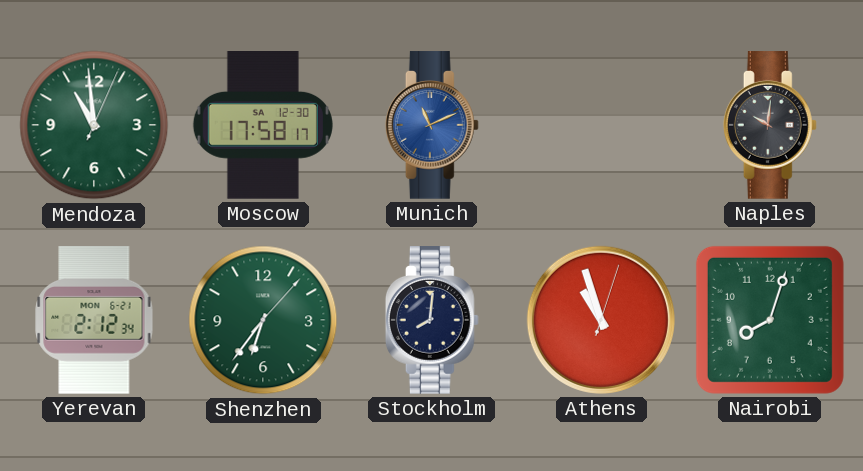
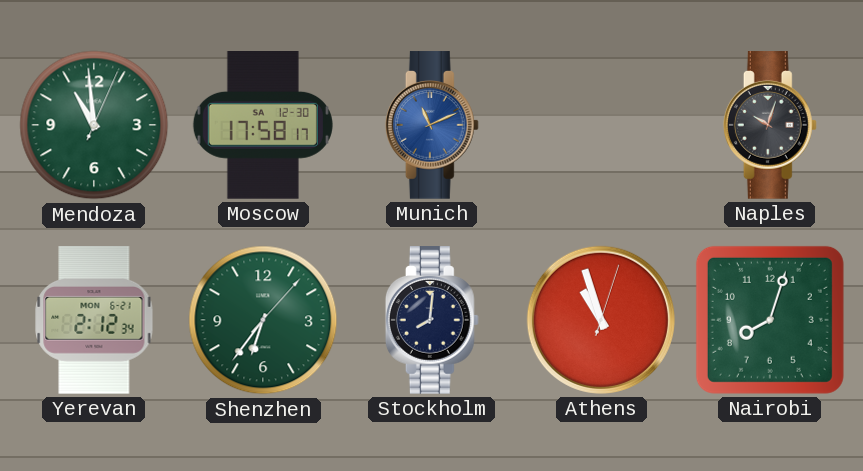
Naples: 10:01 -> 10:03
